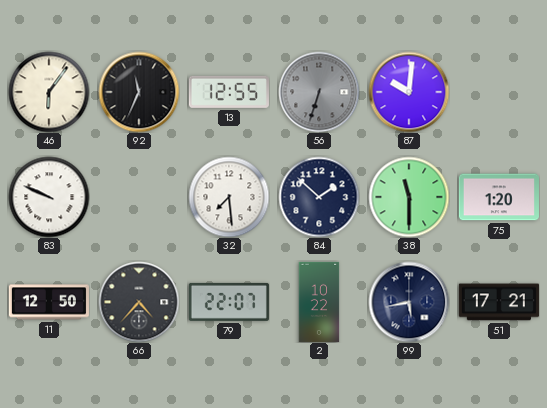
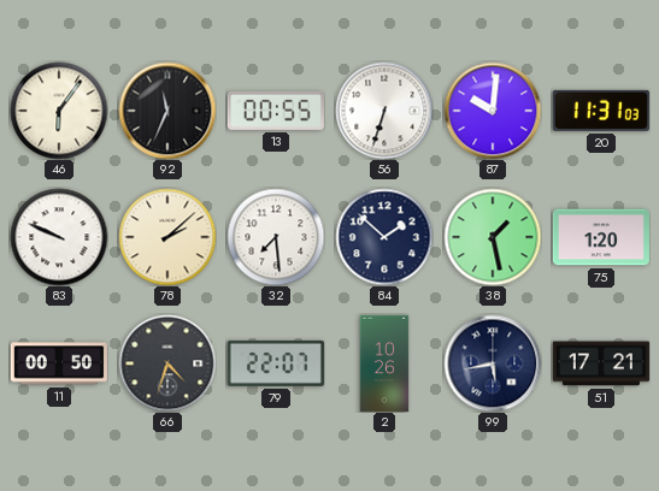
13: 12:55 -> 00:55
56 dial: grey -> white
20: none -> 11:31
78: none -> 2:08
38: 11:30 -> 1:28
11: 12:50 -> 00:50
66: 4:37 -> 4:33
2: 10:22 -> 10:26
